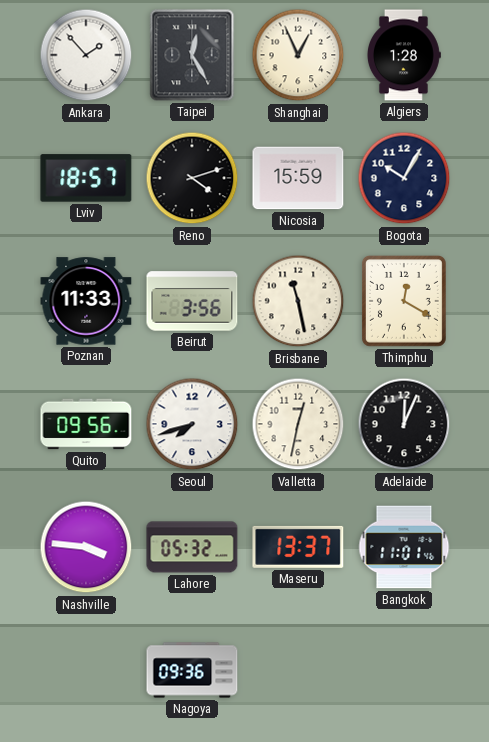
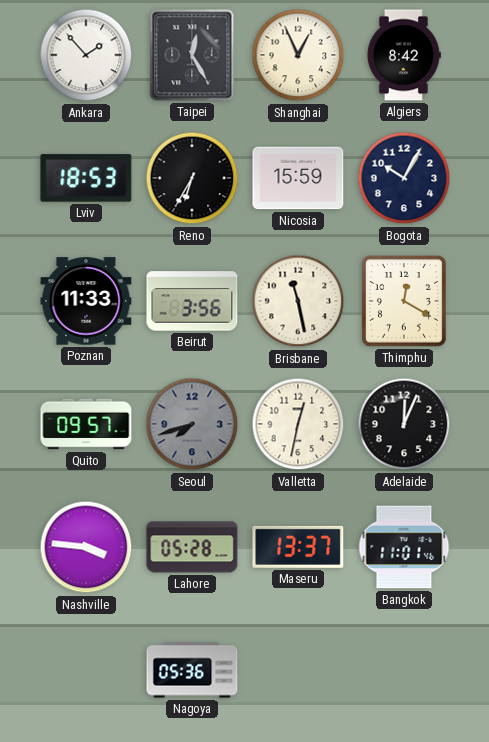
Algiers: 1:28 -> 8:42
Lviv: 18:57 -> 18:53
Reno: 4:12 -> 6:35
Quito: 09:56 -> 09:57
Seoul dial: white -> grey
Lahore: 05:32 -> 05:28
Nagoya: 09:36 -> 05:36
